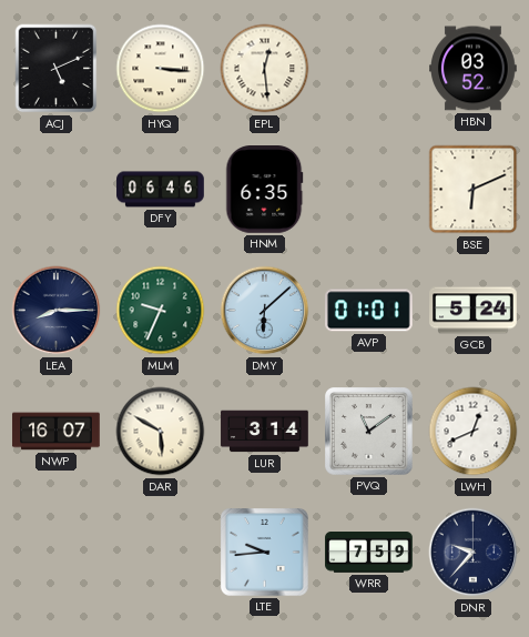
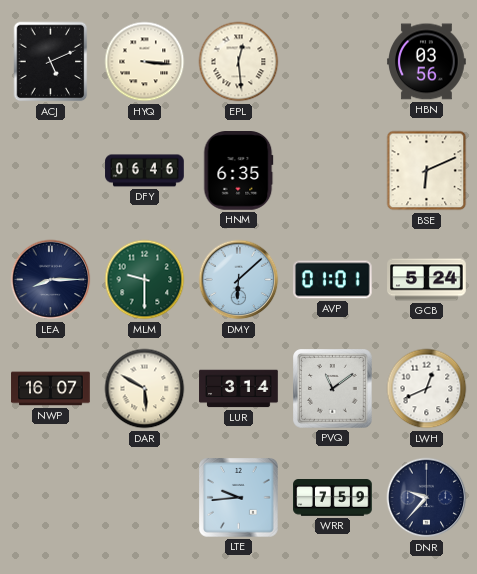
HBN: 03:52 -> 03:56
MLM: 9:34 -> 9:30
